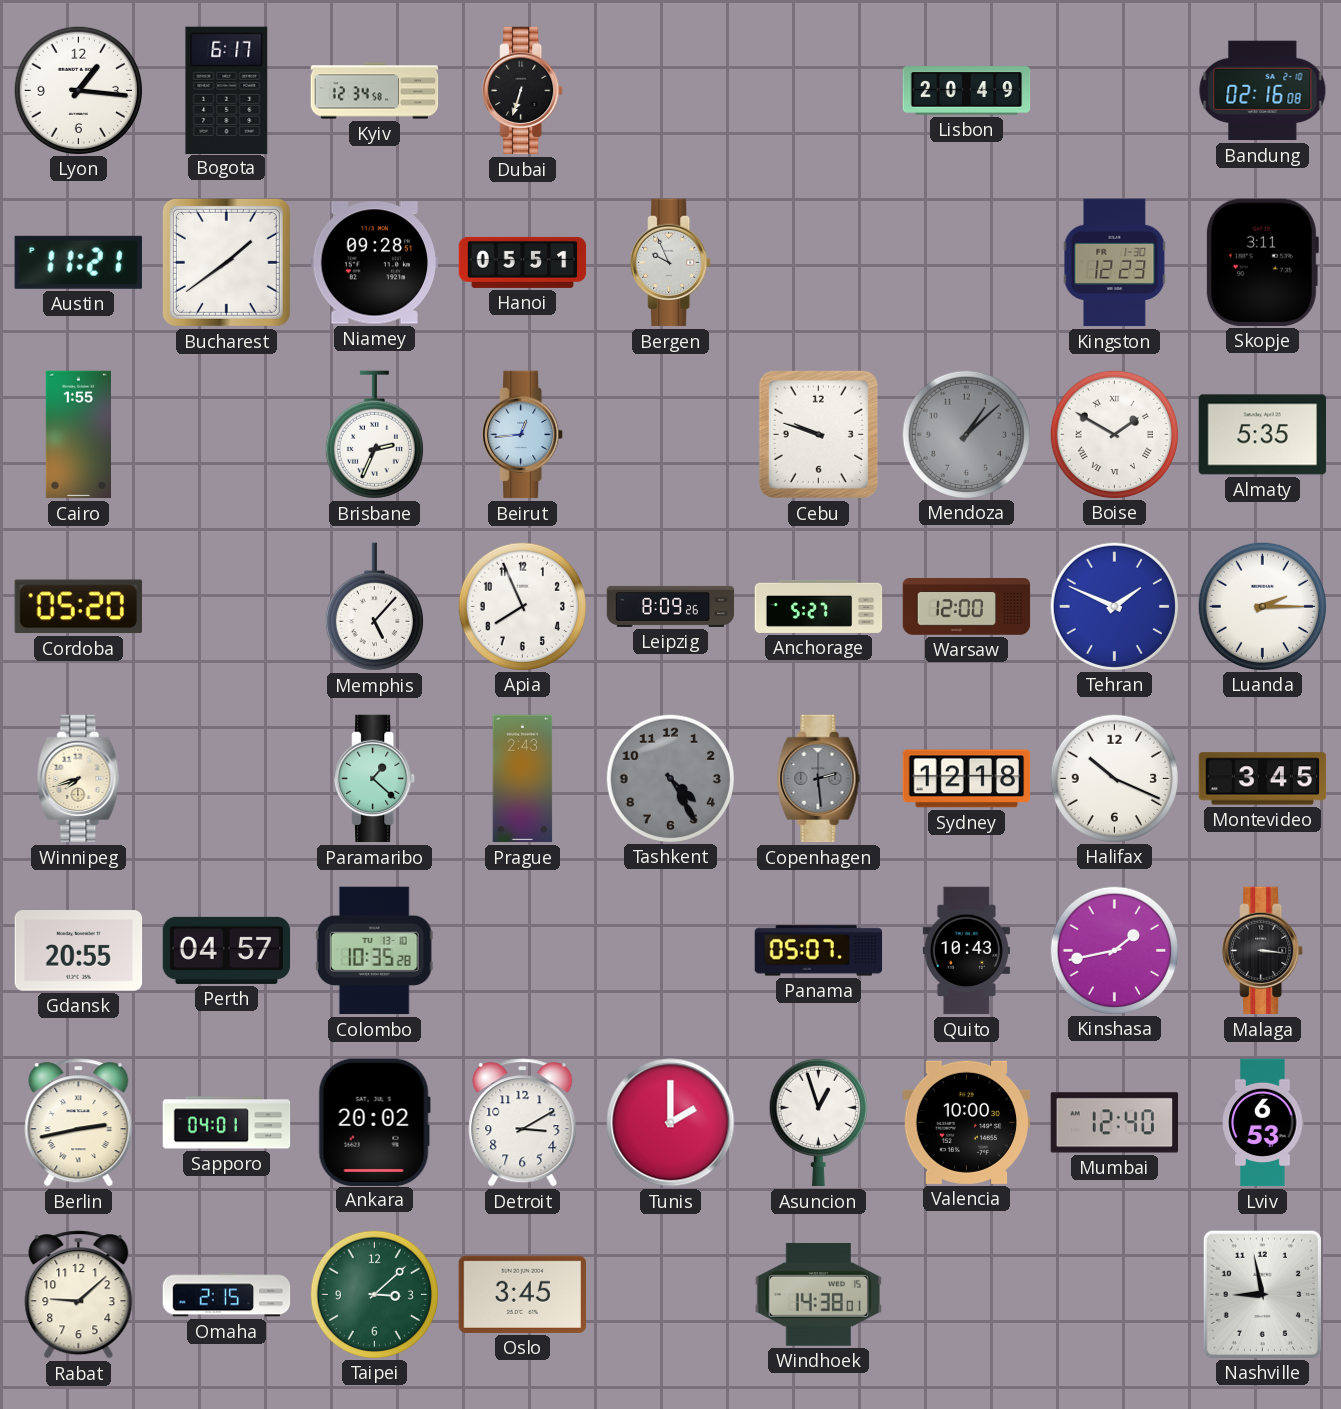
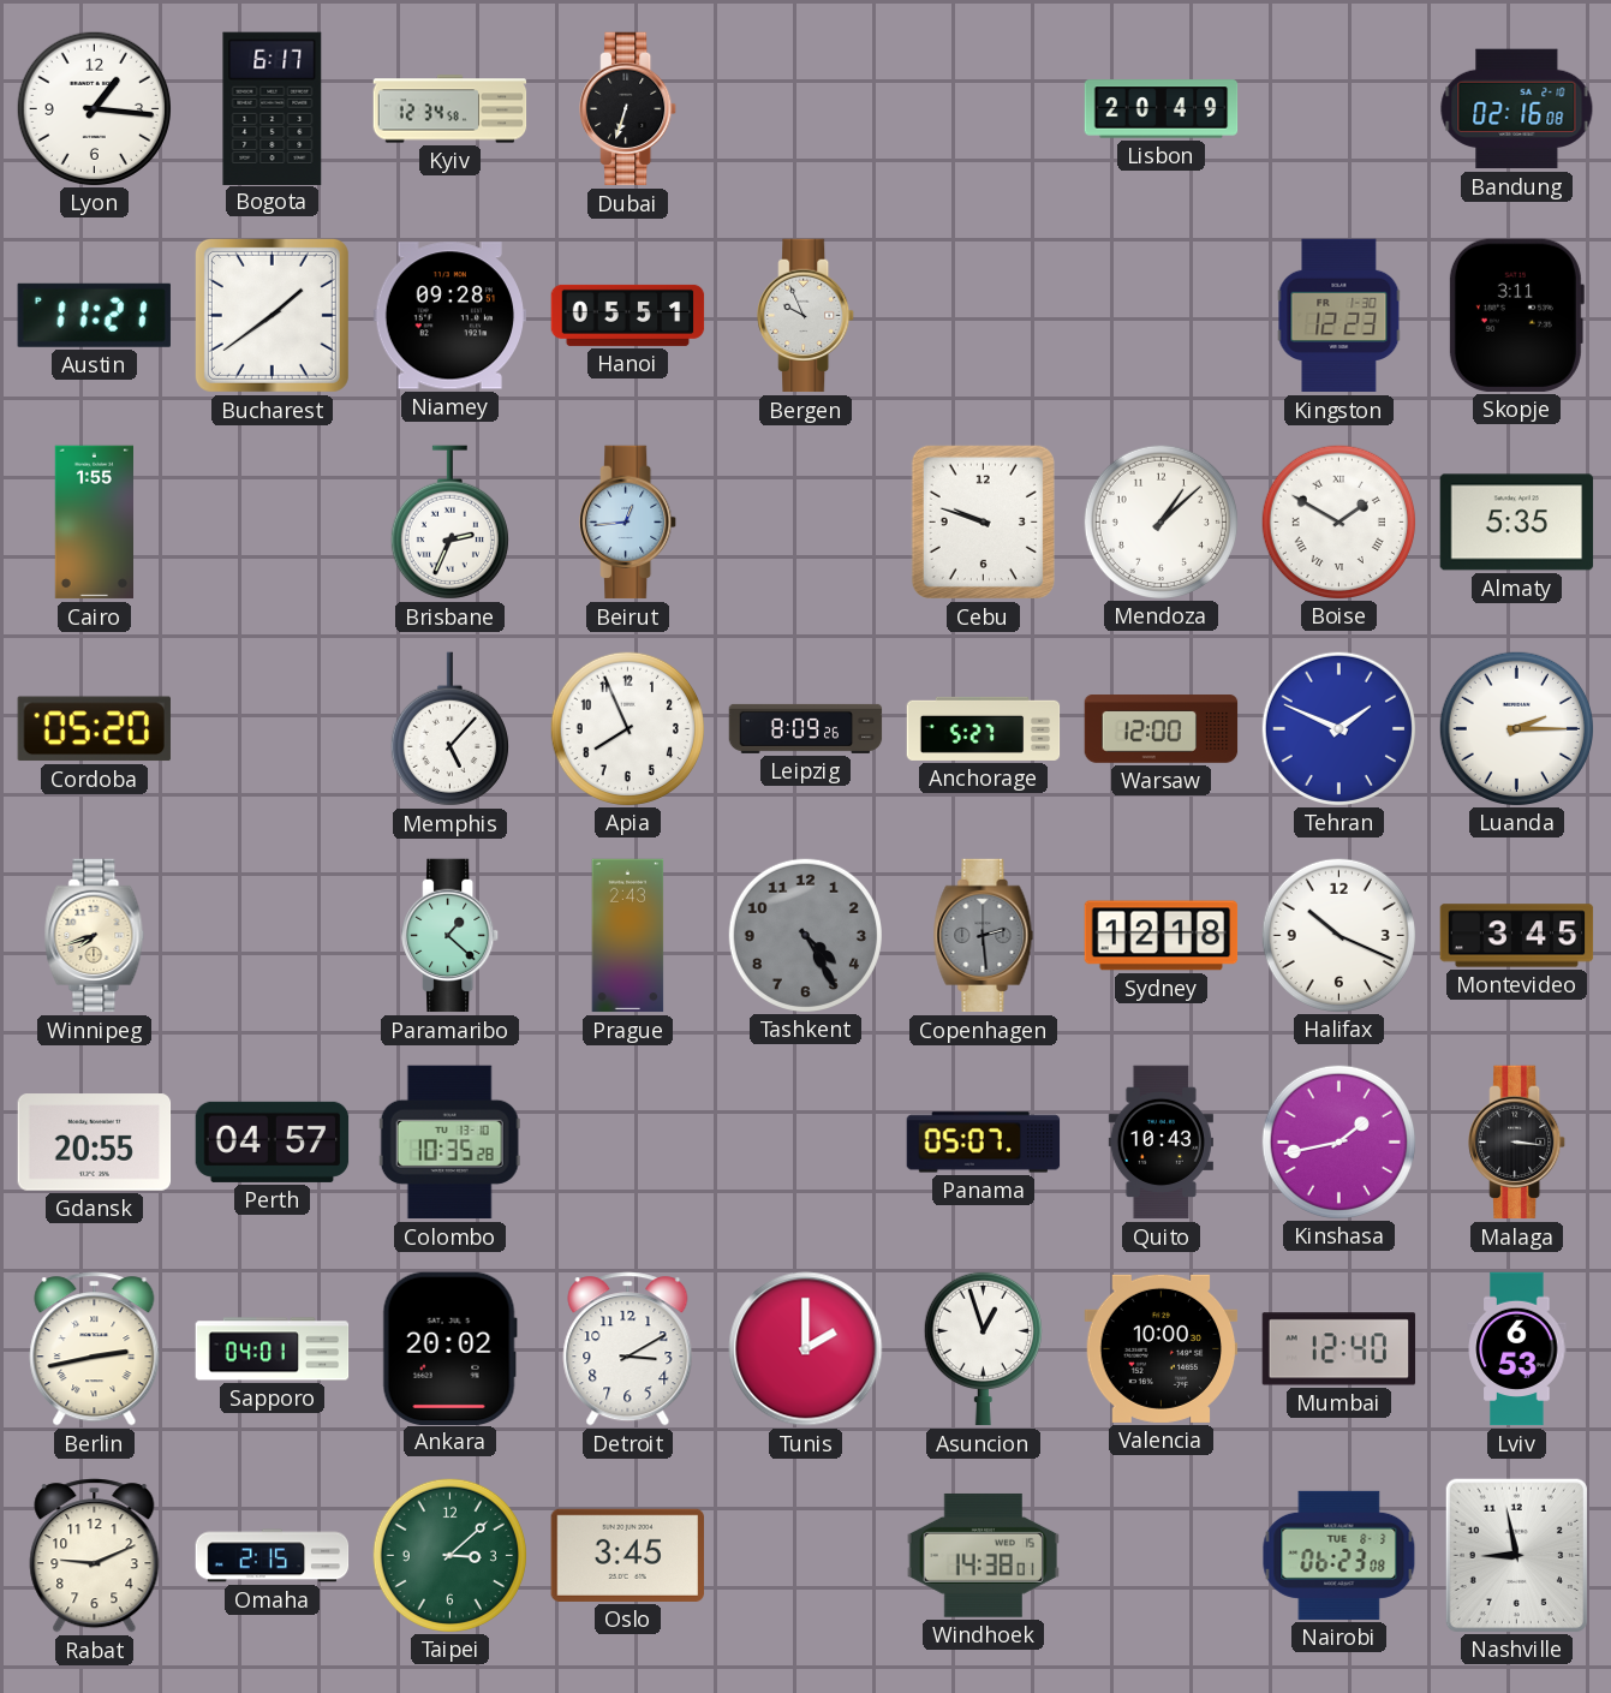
Mendoza dial: grey -> white
Rabat: 9:08 -> 9:11
Nairobi: none -> 06:23
